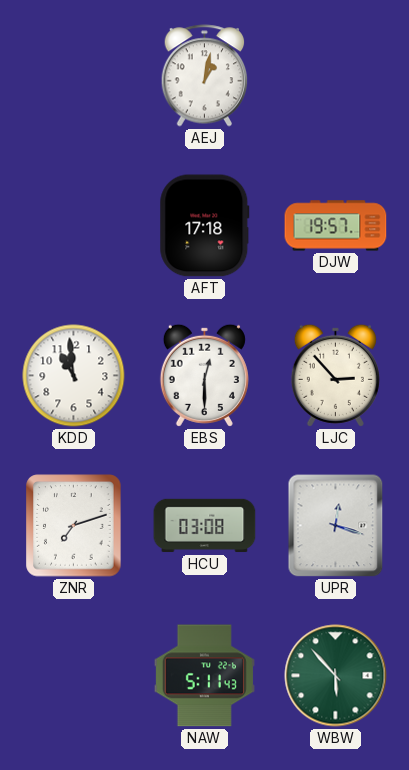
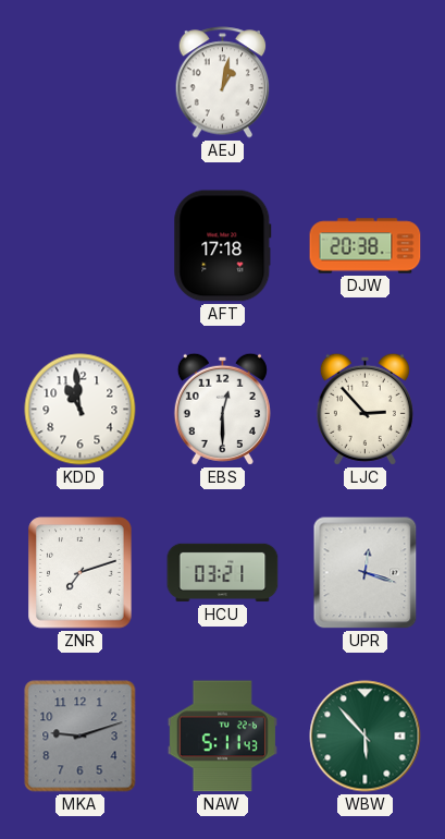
DJW: 19:57 -> 20:38
HCU: 03:08 -> 03:21
MKA: none -> 9:12
